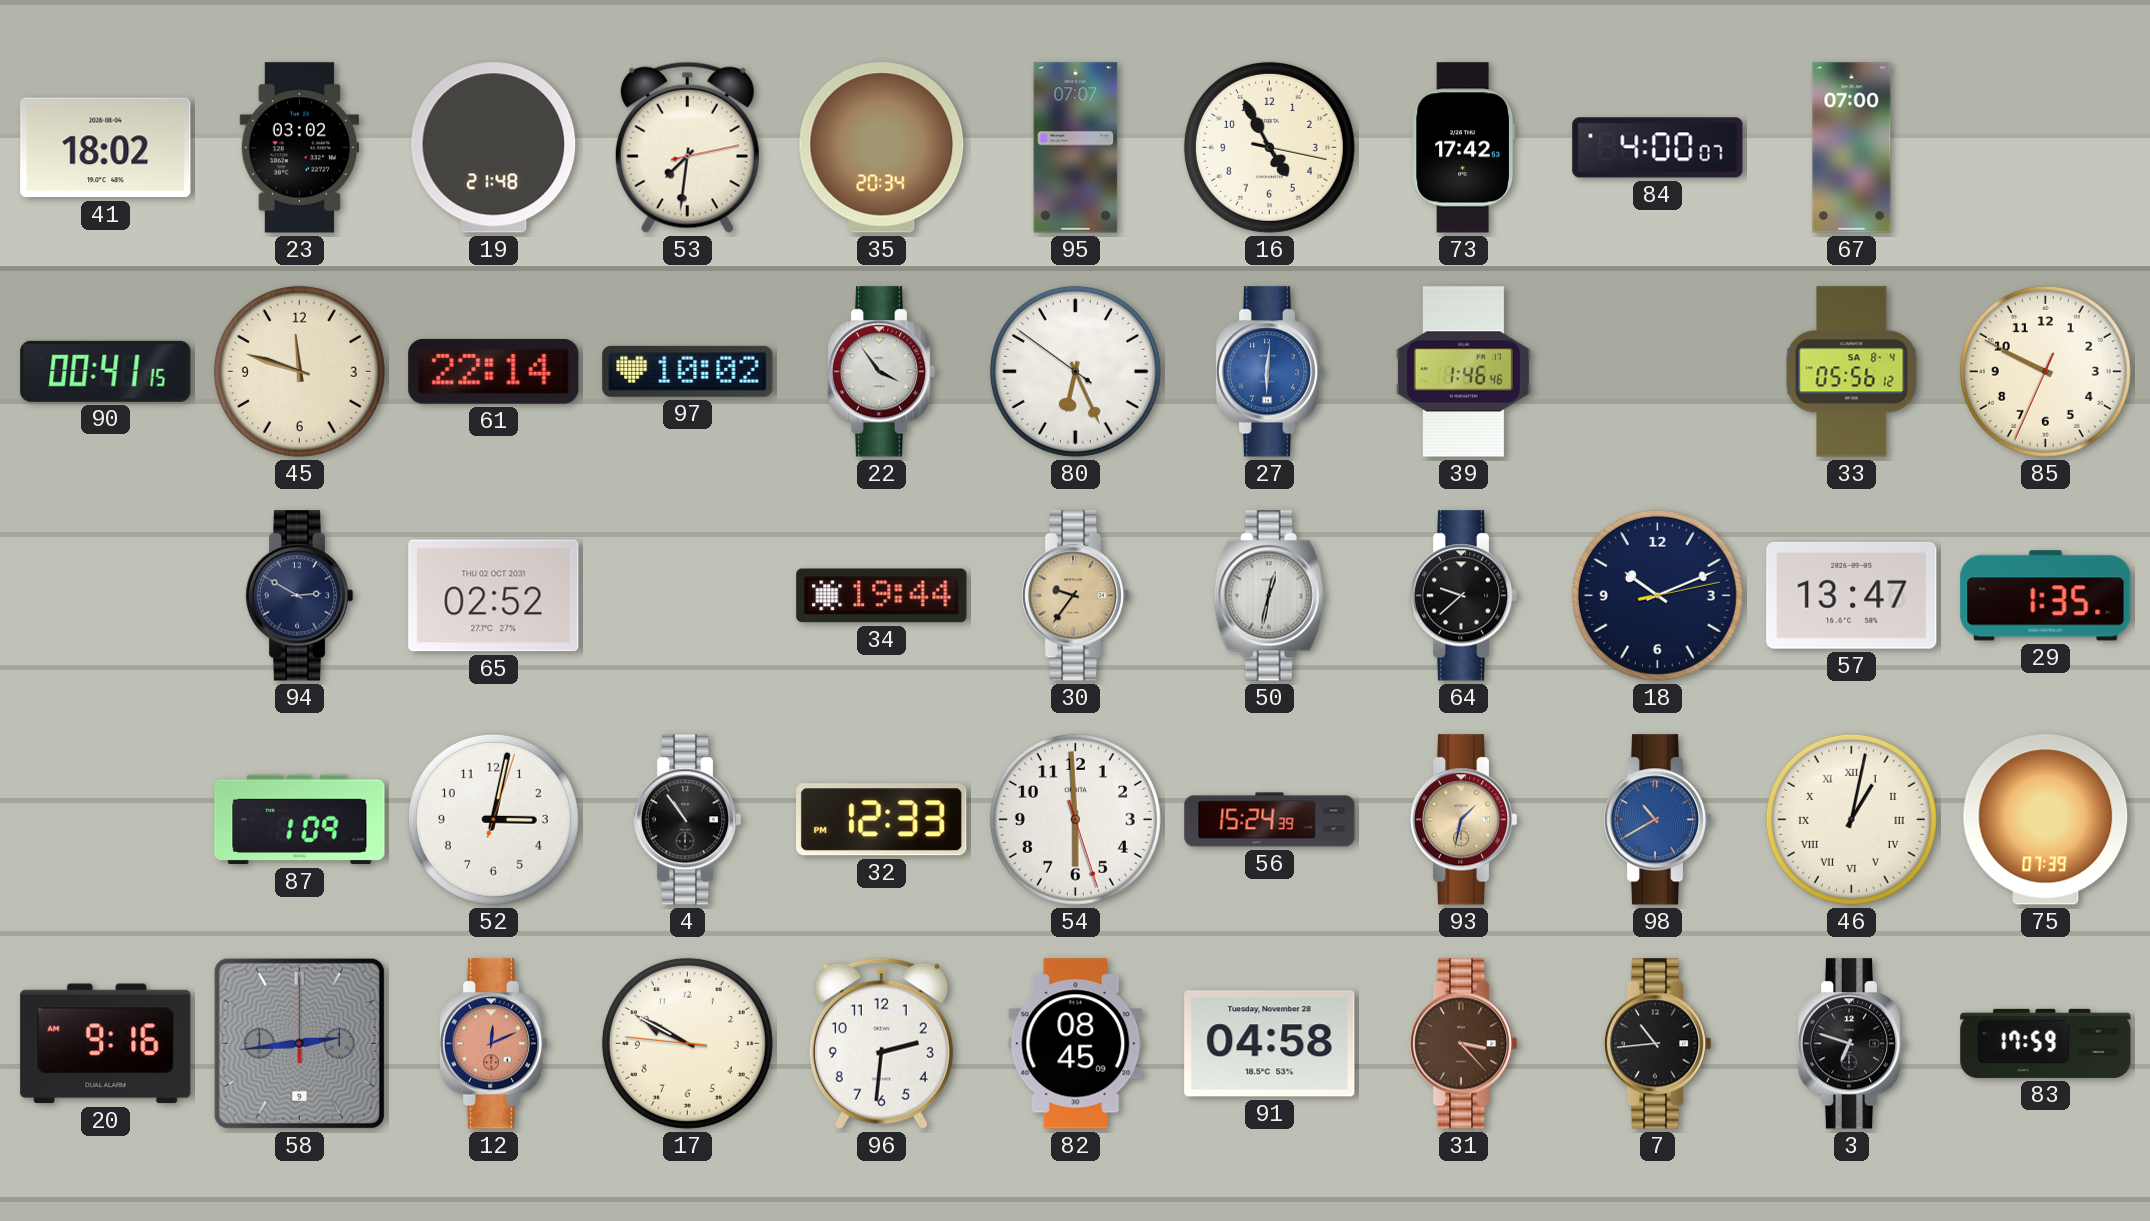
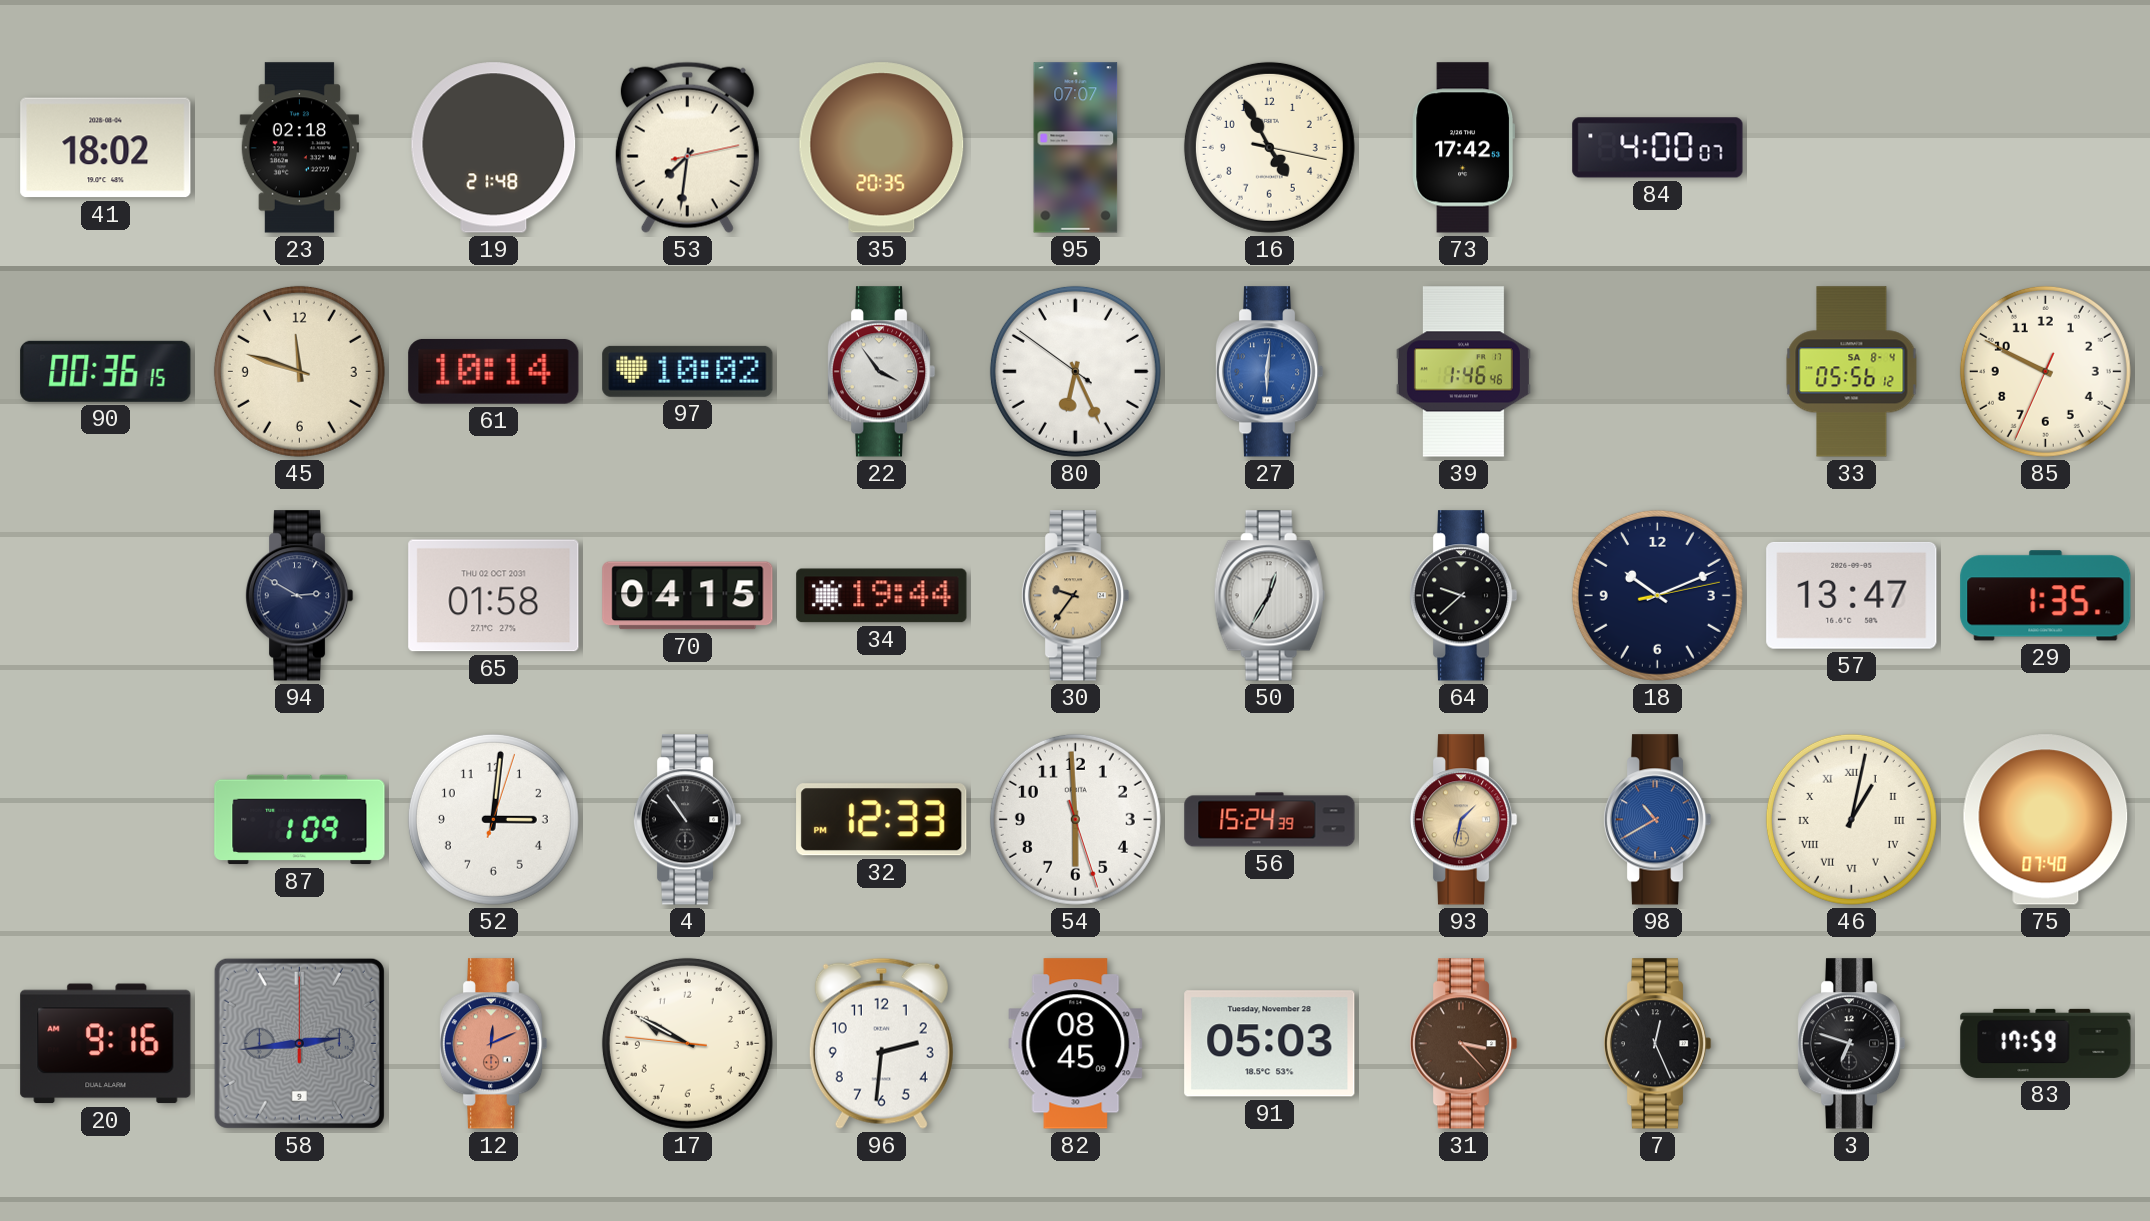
23: 03:02 -> 02:18
35: 20:34 -> 20:35
67: 07:00 -> none
90: 00:41 -> 00:36
61: 22:14 -> 10:14
65: 02:52 -> 01:58
70: none -> 04:15
50: 12:32 -> 12:35
52: 3:02 -> 3:01
75: 07:39 -> 07:40
91: 04:58 -> 05:03
7: 10:44 -> 12:26
